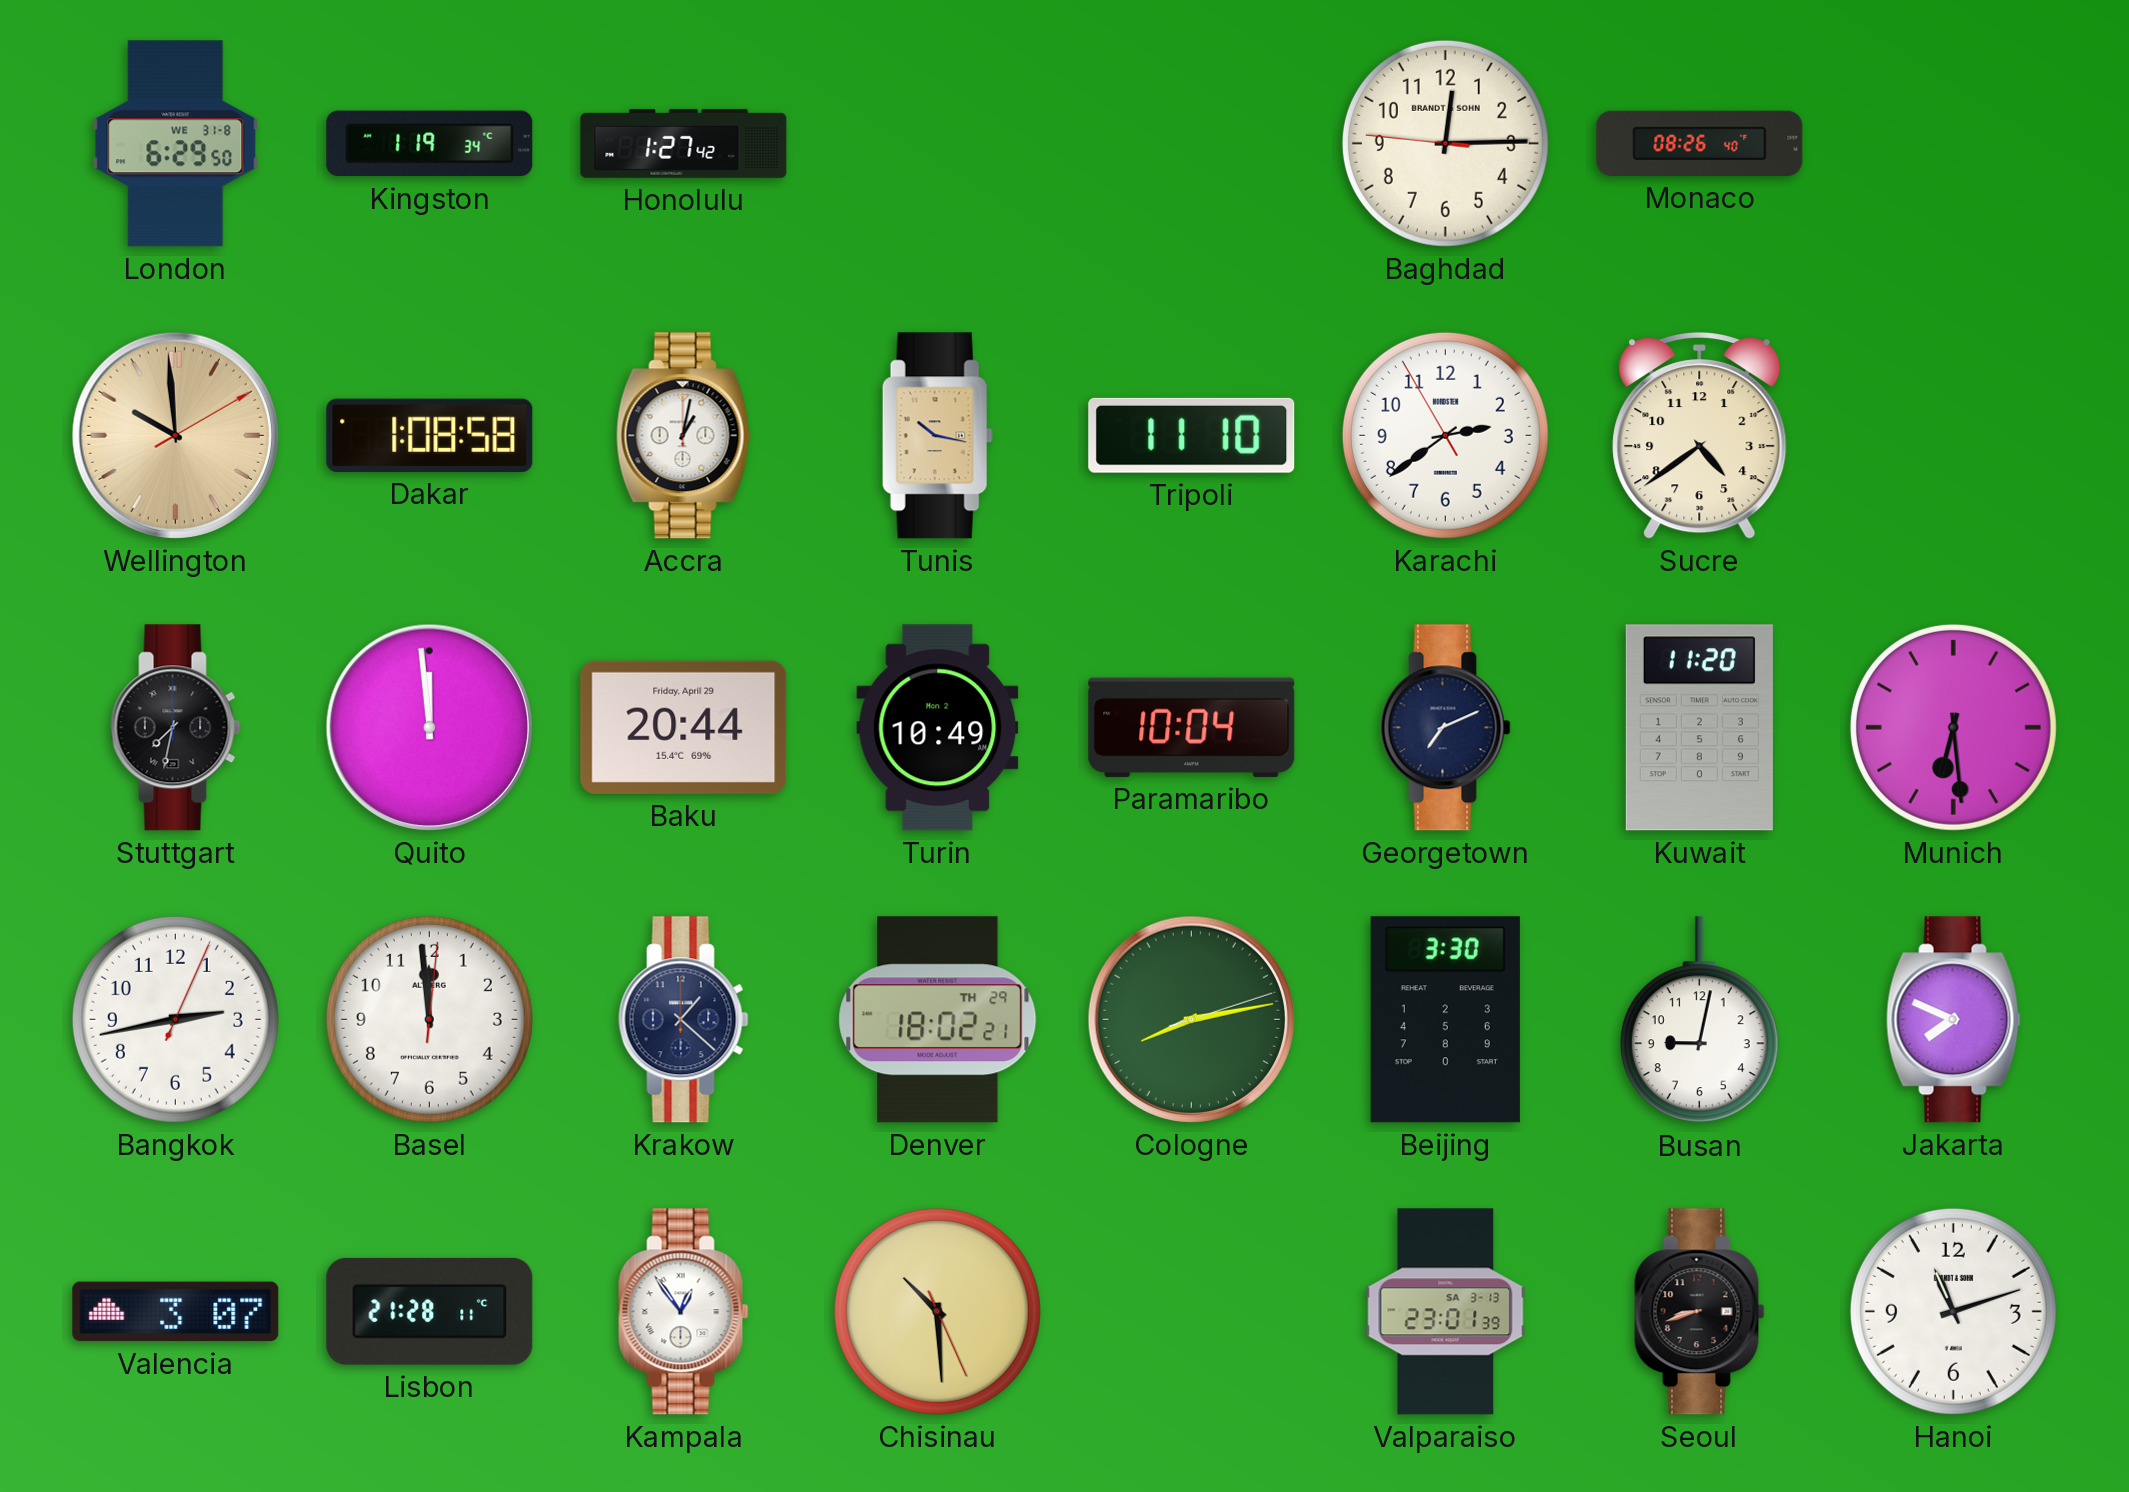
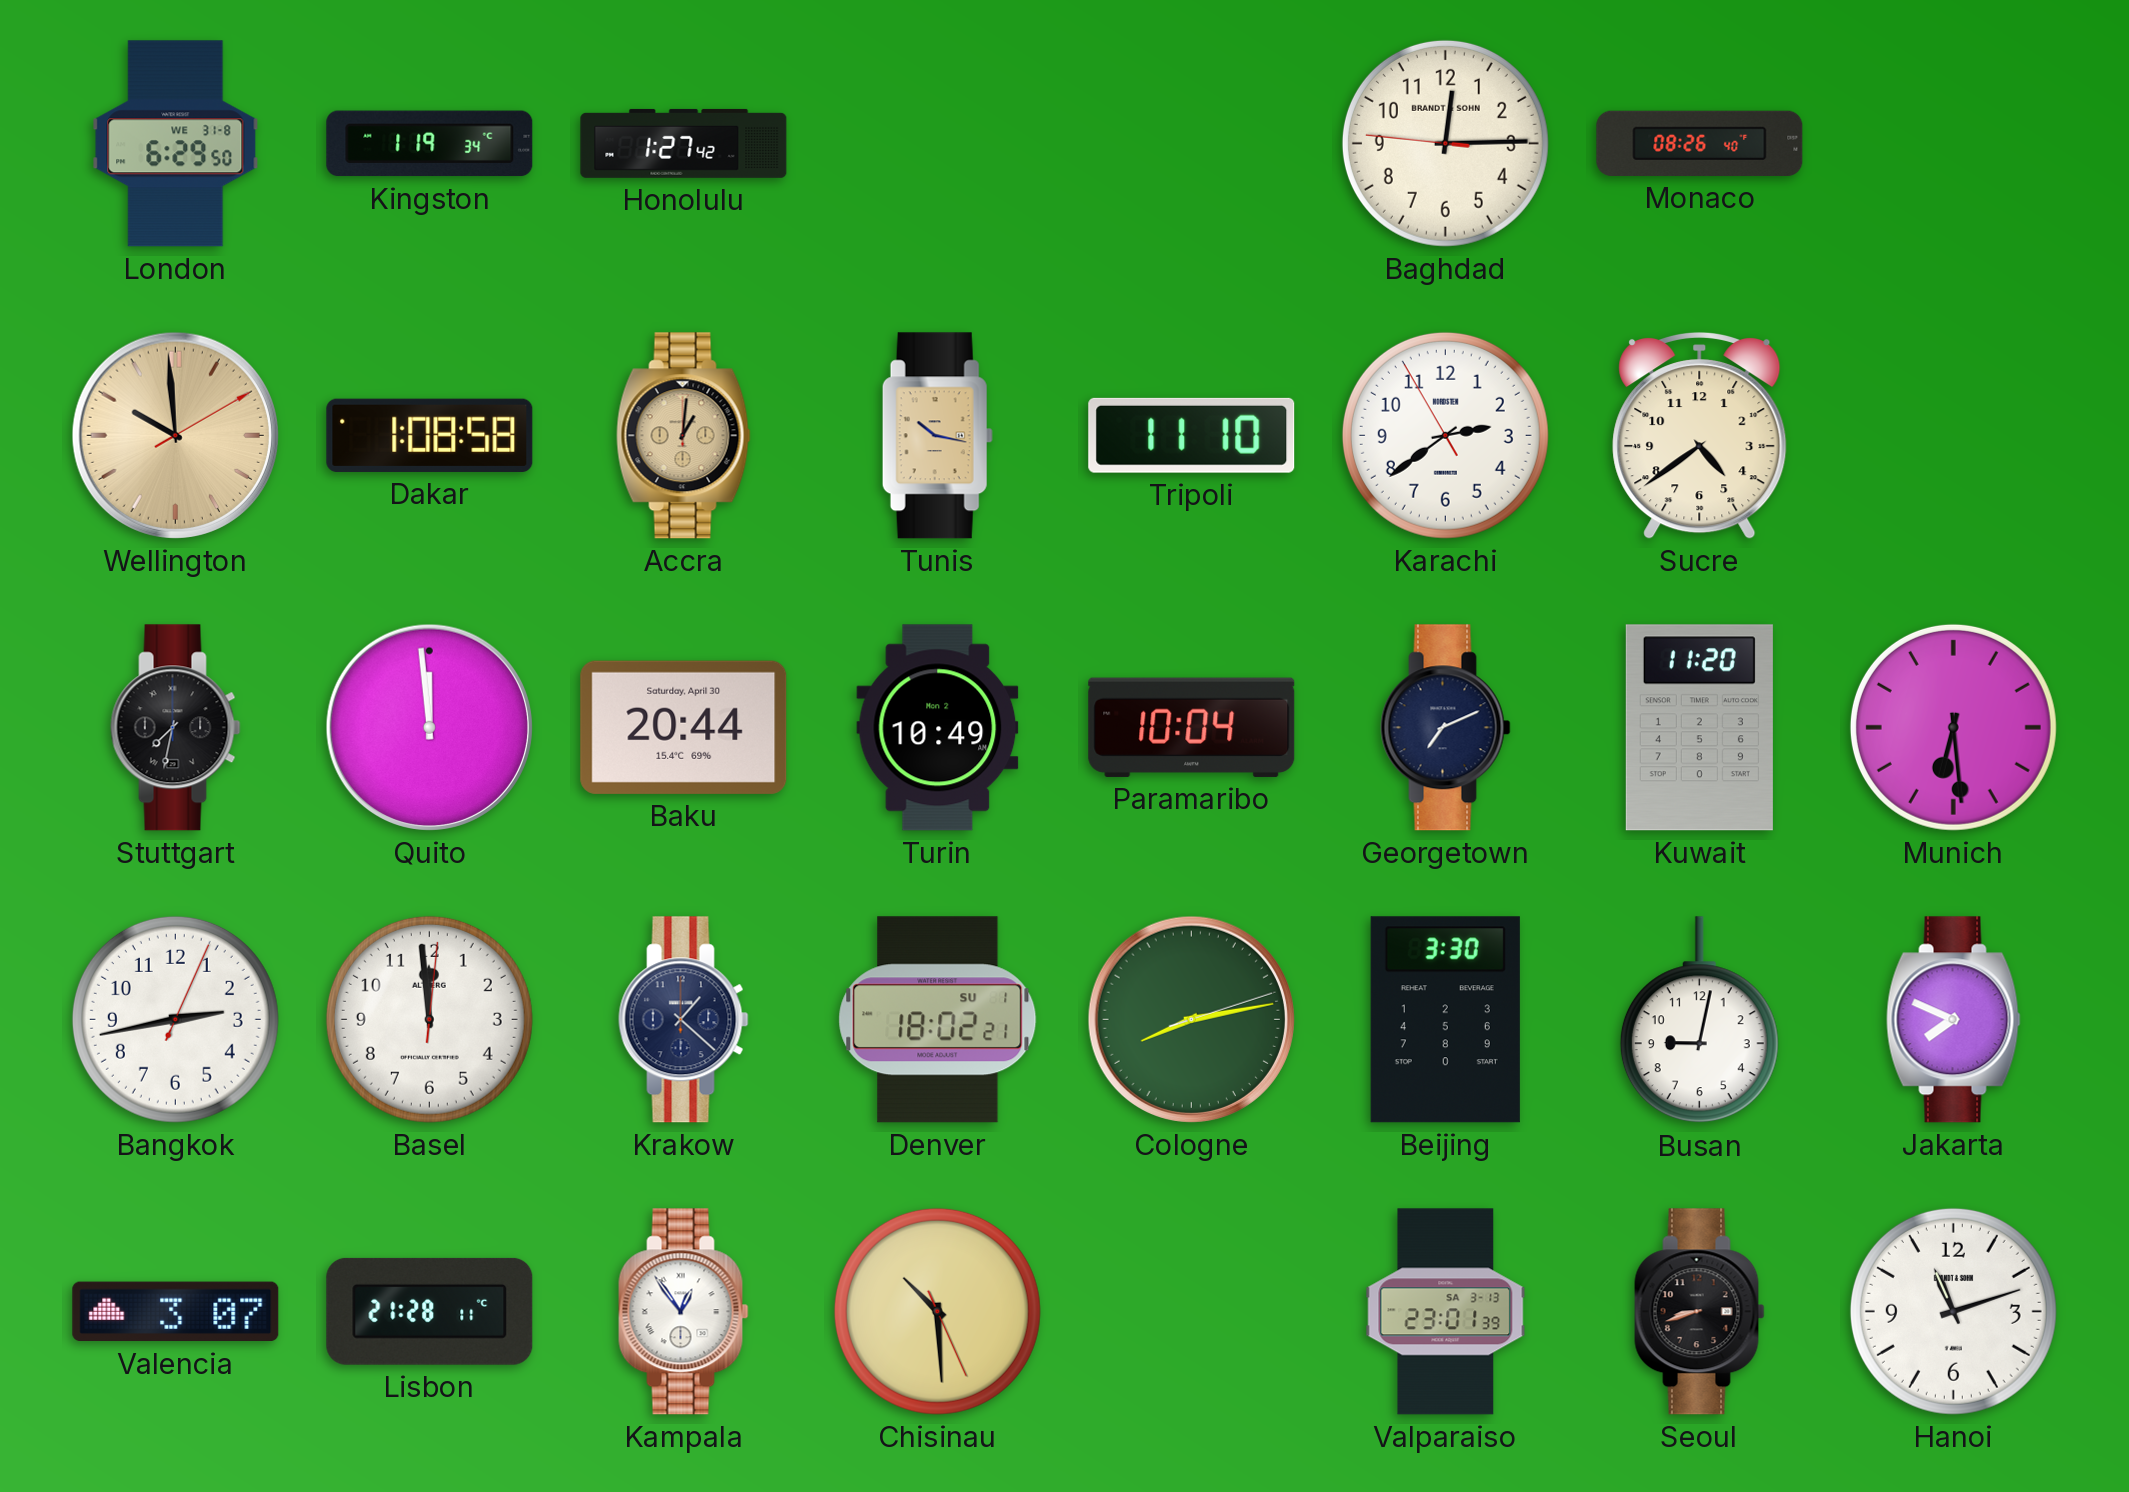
Accra: 1:02 -> 1:01
Accra dial: white -> champagne
Baku date: Friday, April 29 -> Saturday, April 30
Denver date: TH 29 -> SU 1
